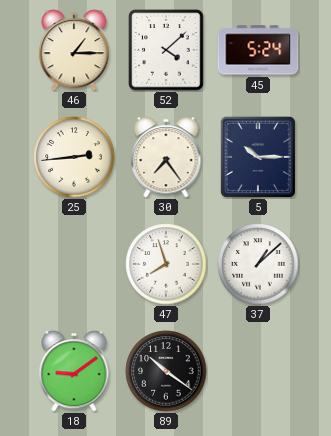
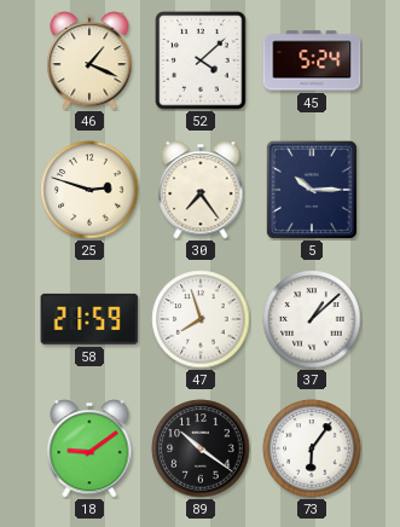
46: 1:15 -> 1:19
25: 2:44 -> 2:48
58: none -> 21:59
73: none -> 6:06
